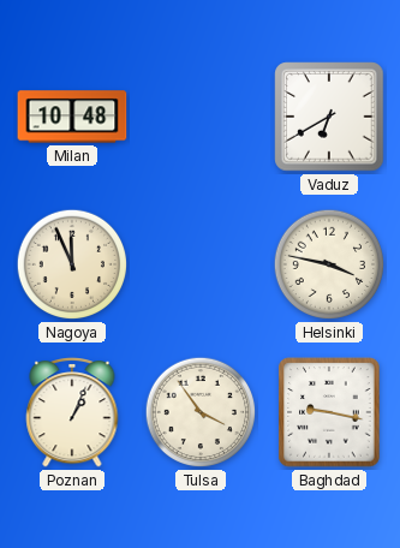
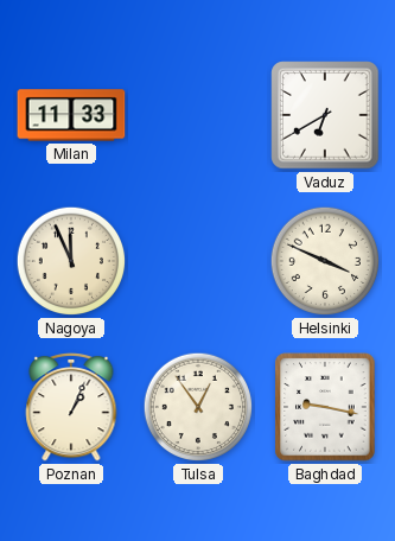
Milan: 10:48 -> 11:33
Helsinki: 3:47 -> 3:49
Tulsa: 3:54 -> 12:54
